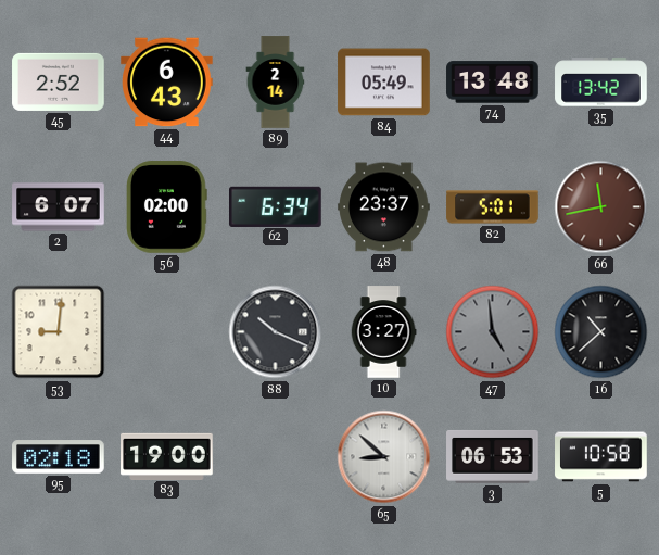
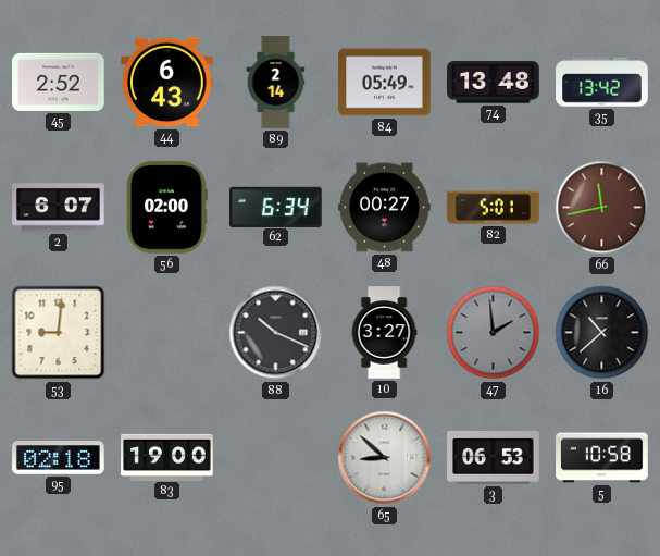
48: 23:37 -> 00:27
47: 4:59 -> 1:59
